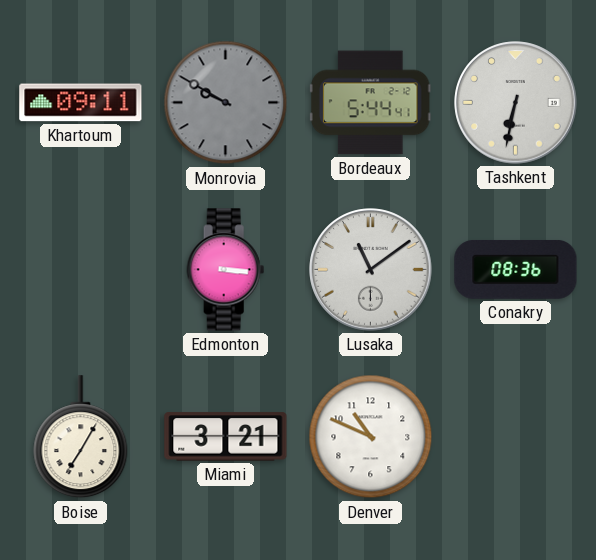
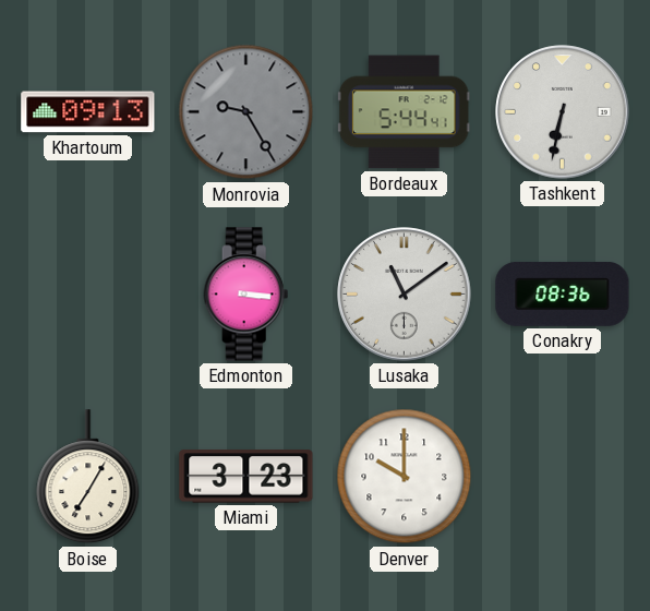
Khartoum: 09:11 -> 09:13
Monrovia: 9:50 -> 9:25
Miami: 3:21 -> 3:23
Denver: 10:49 -> 10:00
